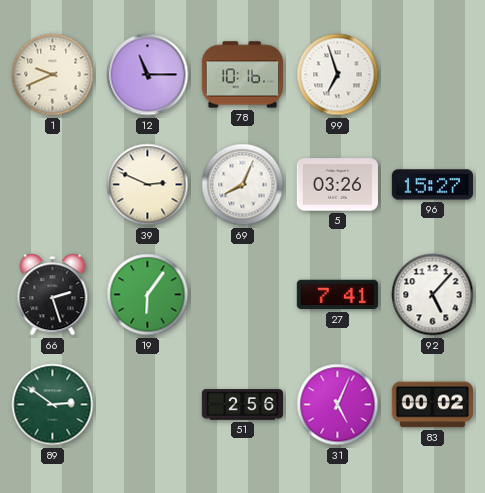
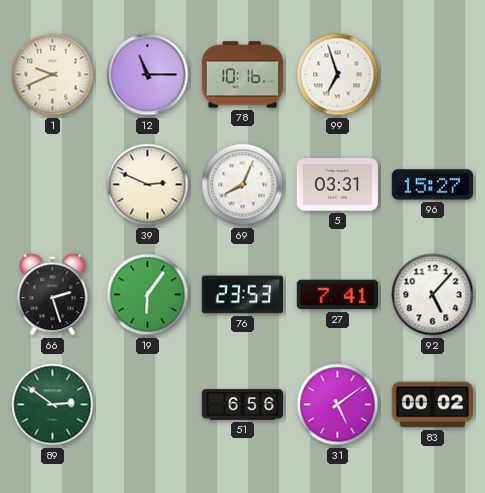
5: 03:26 -> 03:31
76: none -> 23:53
51: 2:56 -> 6:56
31: 5:04 -> 5:09
